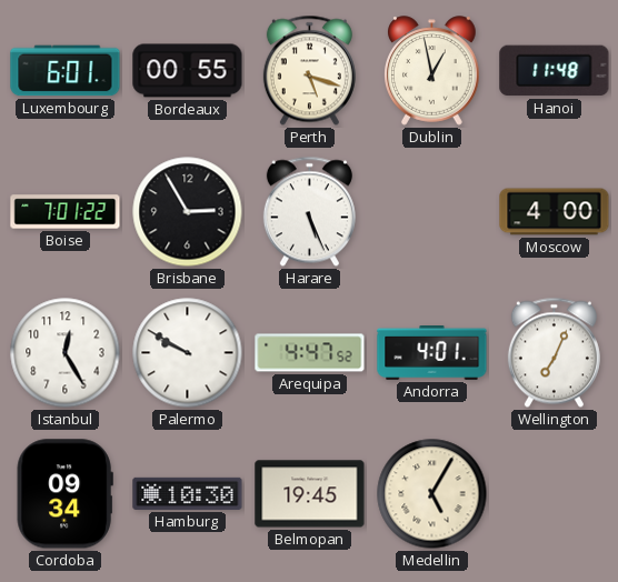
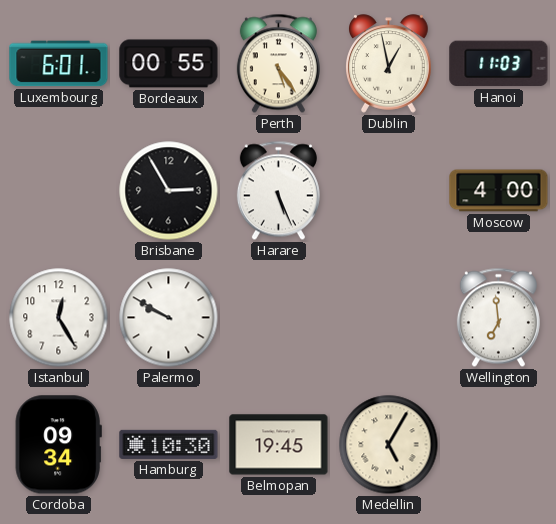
Perth: 5:18 -> 5:24
Hanoi: 11:48 -> 11:03
Boise: 7:01 -> none
Arequipa: 4:47 -> none
Andorra: 4:01 -> none
Wellington: 7:04 -> 6:59
